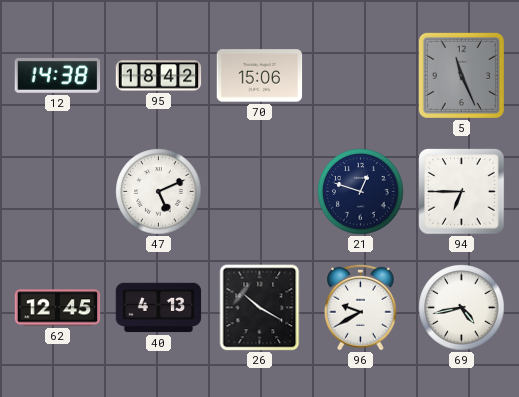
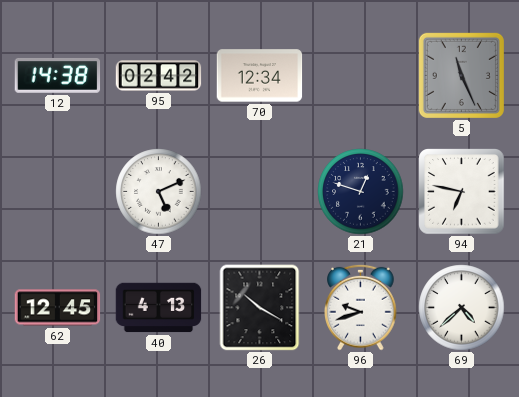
95: 18:42 -> 02:42
70: 15:06 -> 12:34
94: 6:45 -> 6:47
96: 9:40 -> 9:42
69: 4:43 -> 4:38
